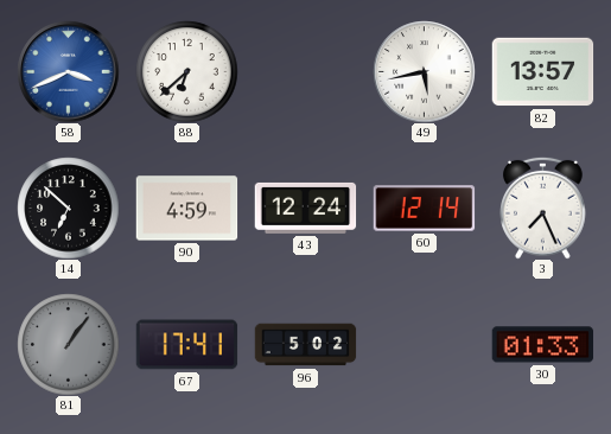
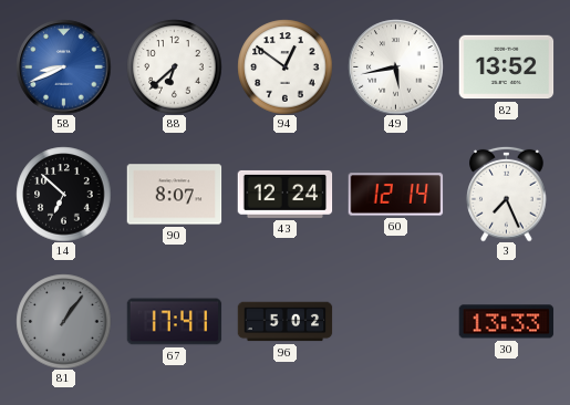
58: 3:41 -> 8:41
94: none -> 12:51
82: 13:57 -> 13:52
90: 4:59 -> 8:07
30: 01:33 -> 13:33
